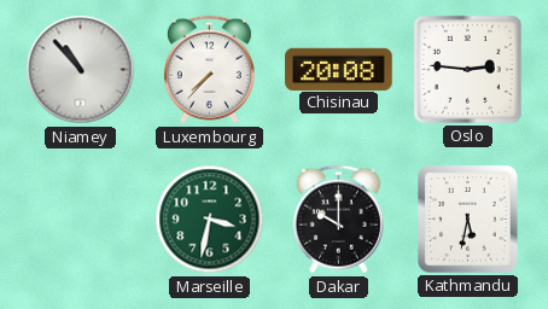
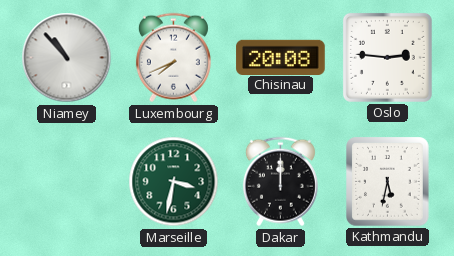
Luxembourg: 7:37 -> 7:41
Dakar: 10:00 -> 12:00
